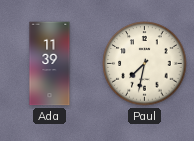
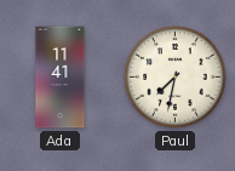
Ada: 11:39 -> 11:41
